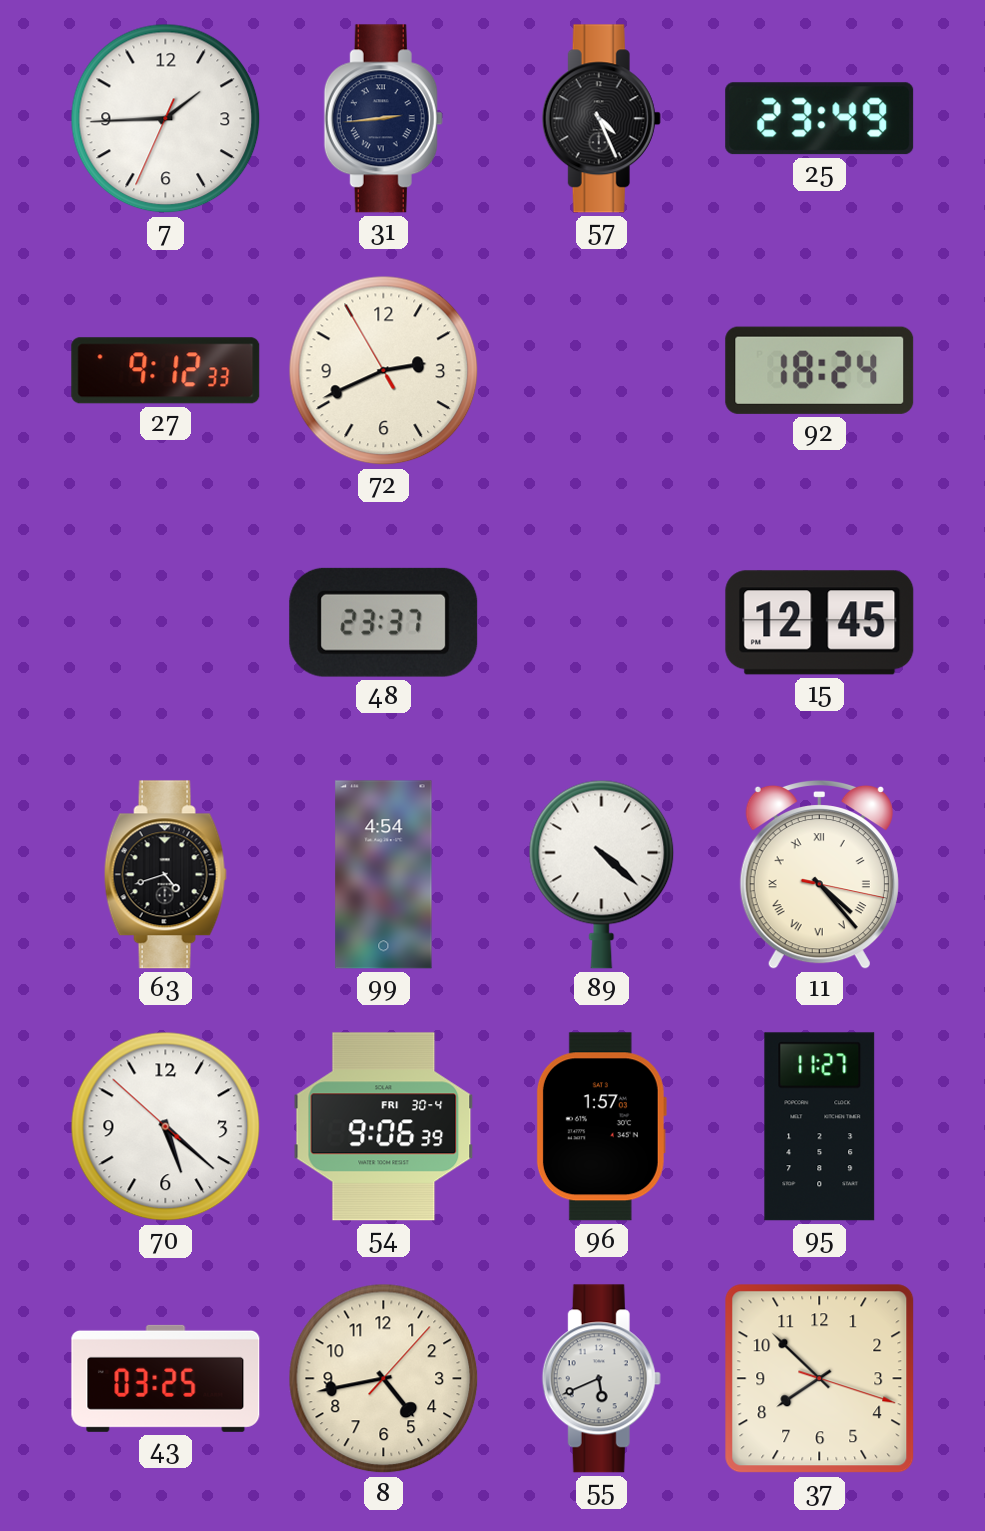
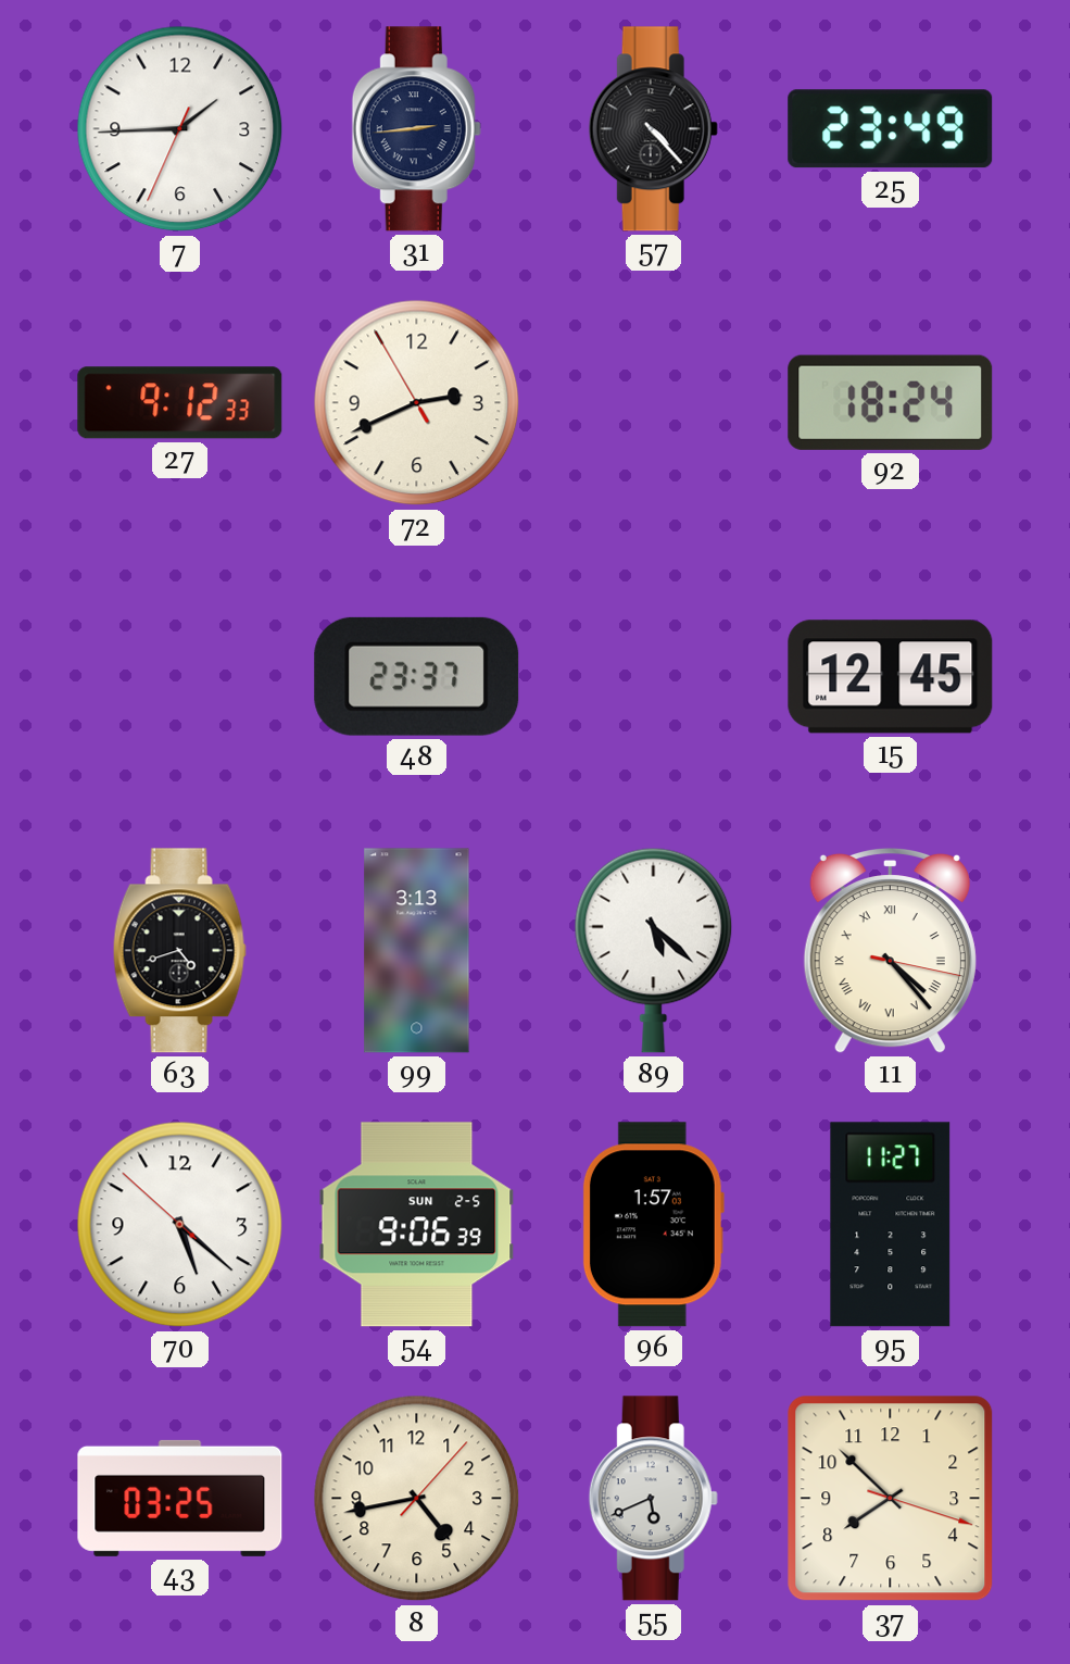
57: 4:26 -> 4:23
99: 4:54 -> 3:13
89: 4:22 -> 5:22
54 date: FRI 30-4 -> SUN 2-5
